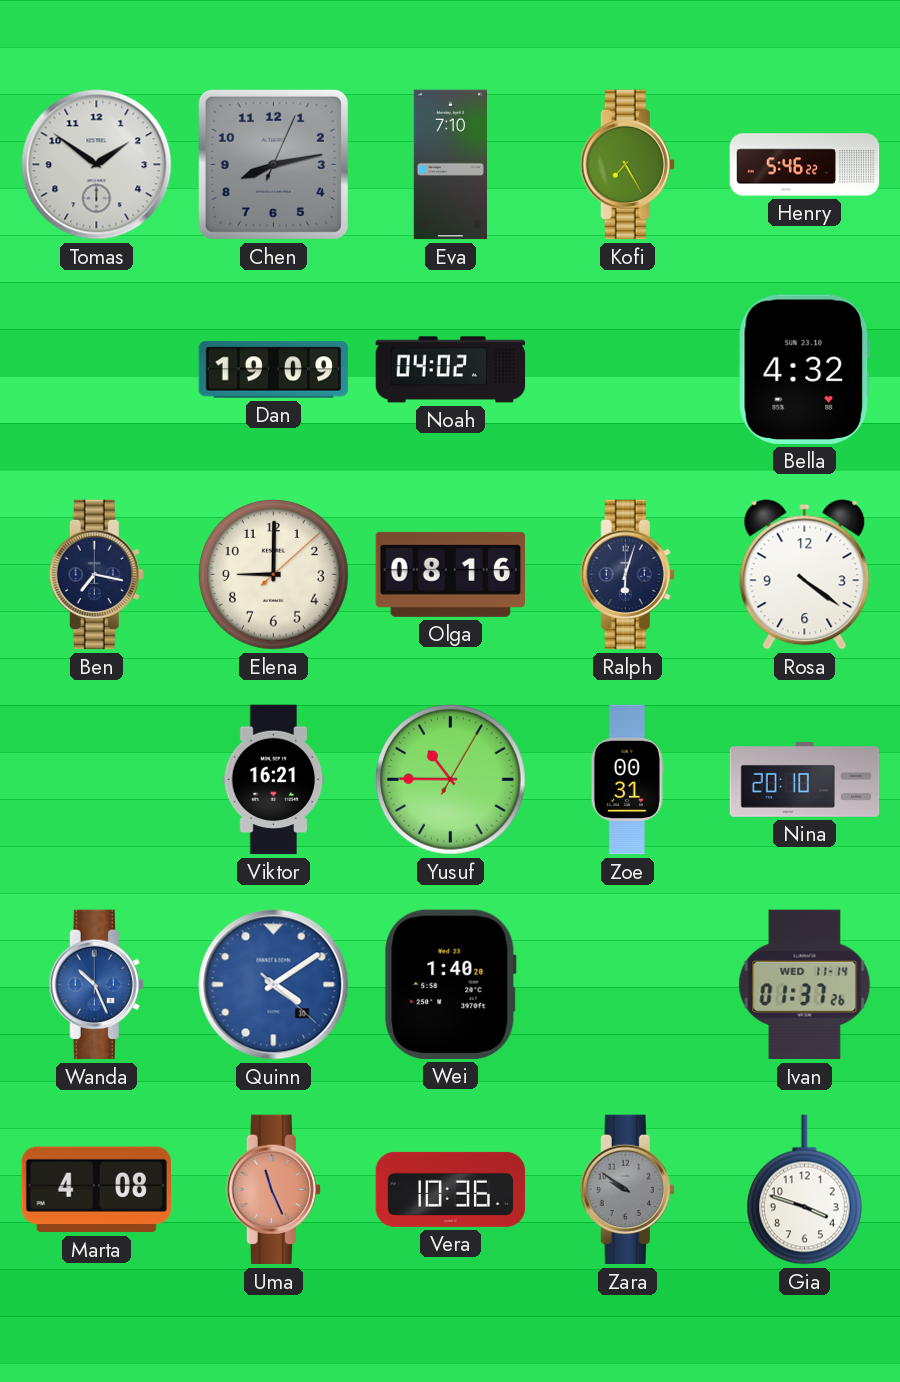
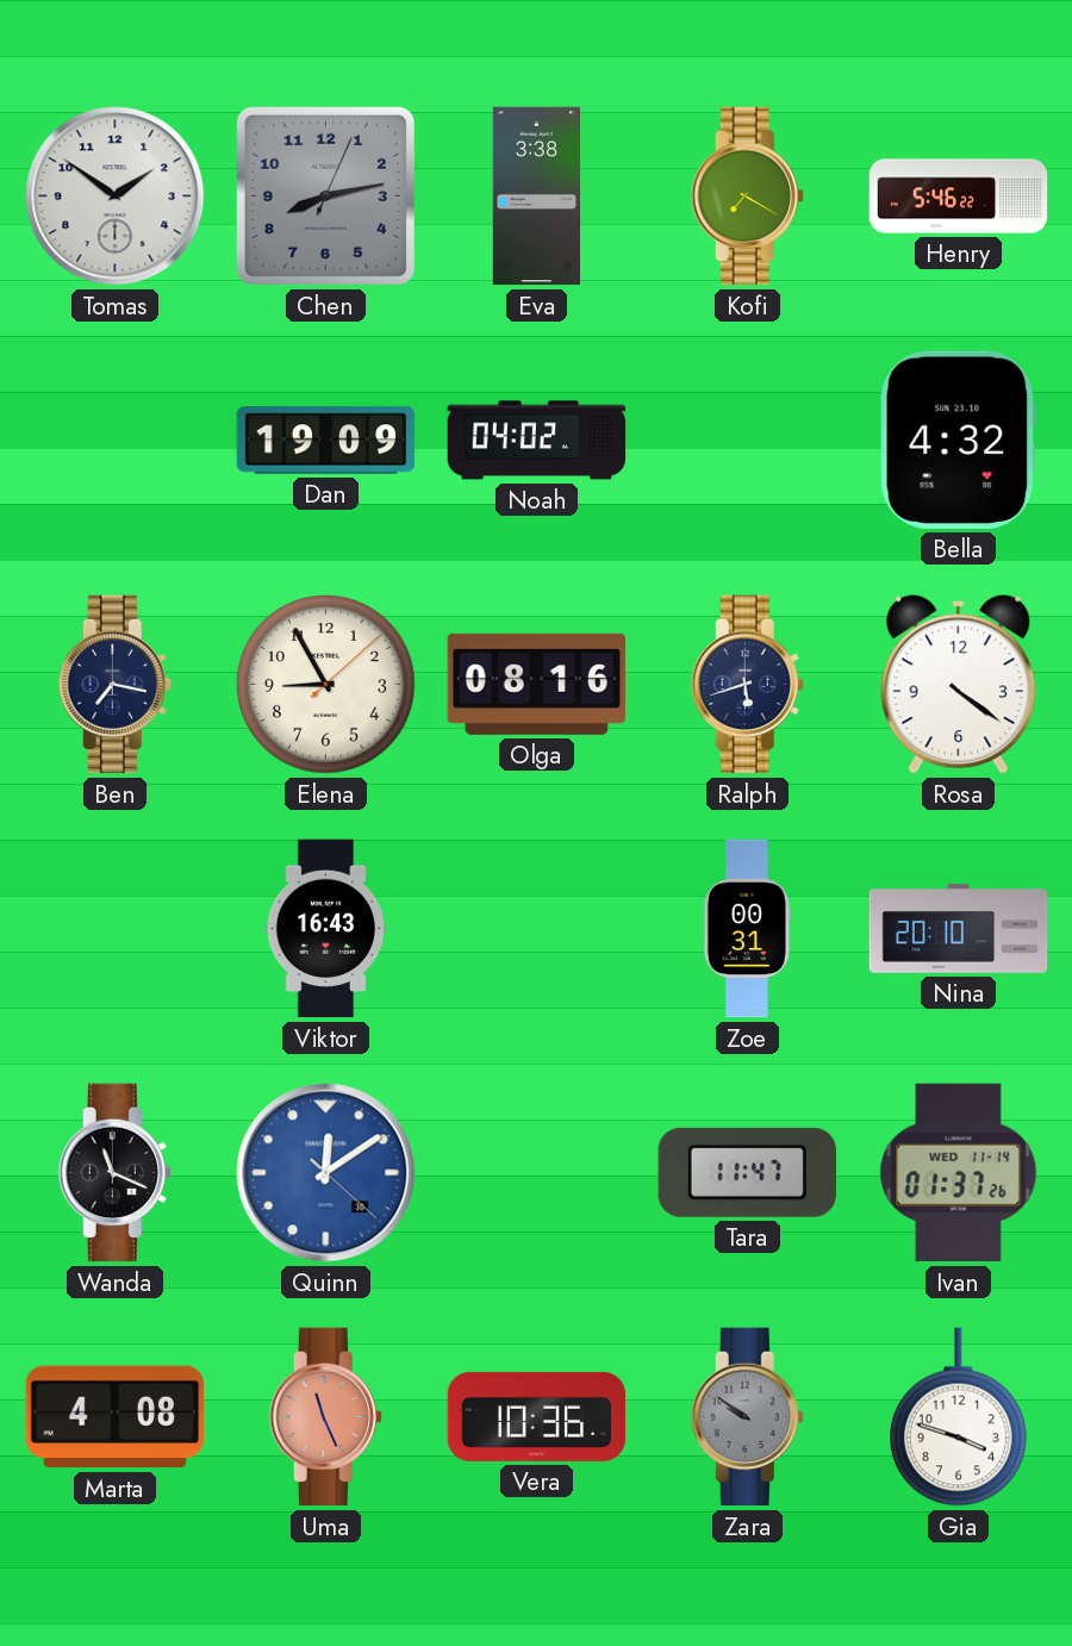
Eva: 7:10 -> 3:38
Kofi: 7:25 -> 7:20
Elena: 9:00 -> 8:55
Ralph: 6:03 -> 5:42
Viktor: 16:21 -> 16:43
Yusuf: 10:45 -> none
Wanda: 10:26 -> 11:19
Wanda dial: blue -> black
Quinn: 4:09 -> 12:09
Wei: 1:40 -> none
Tara: none -> 11:47
